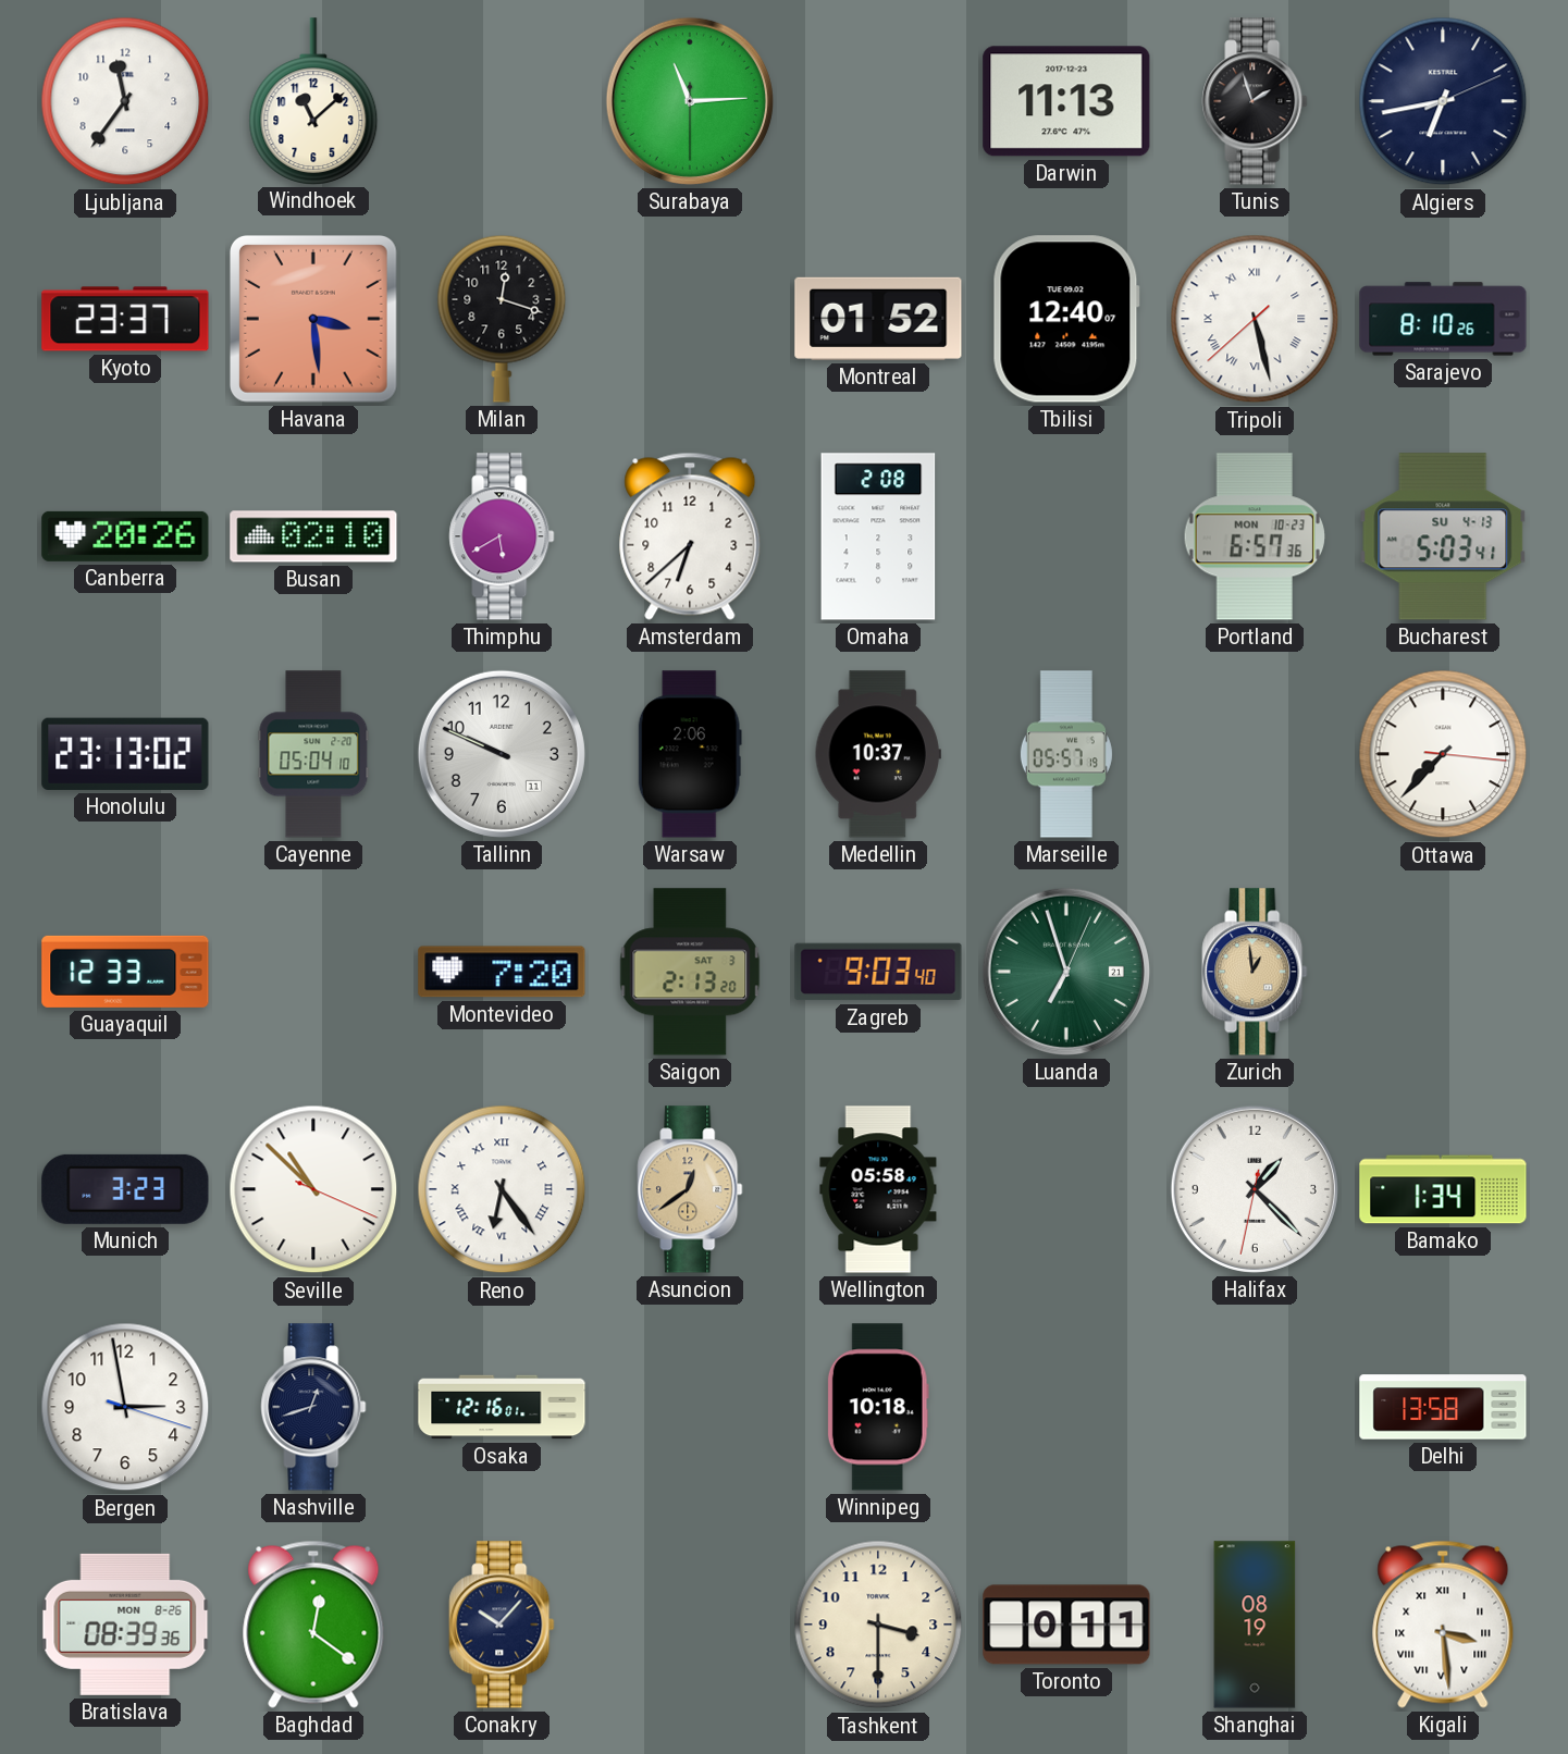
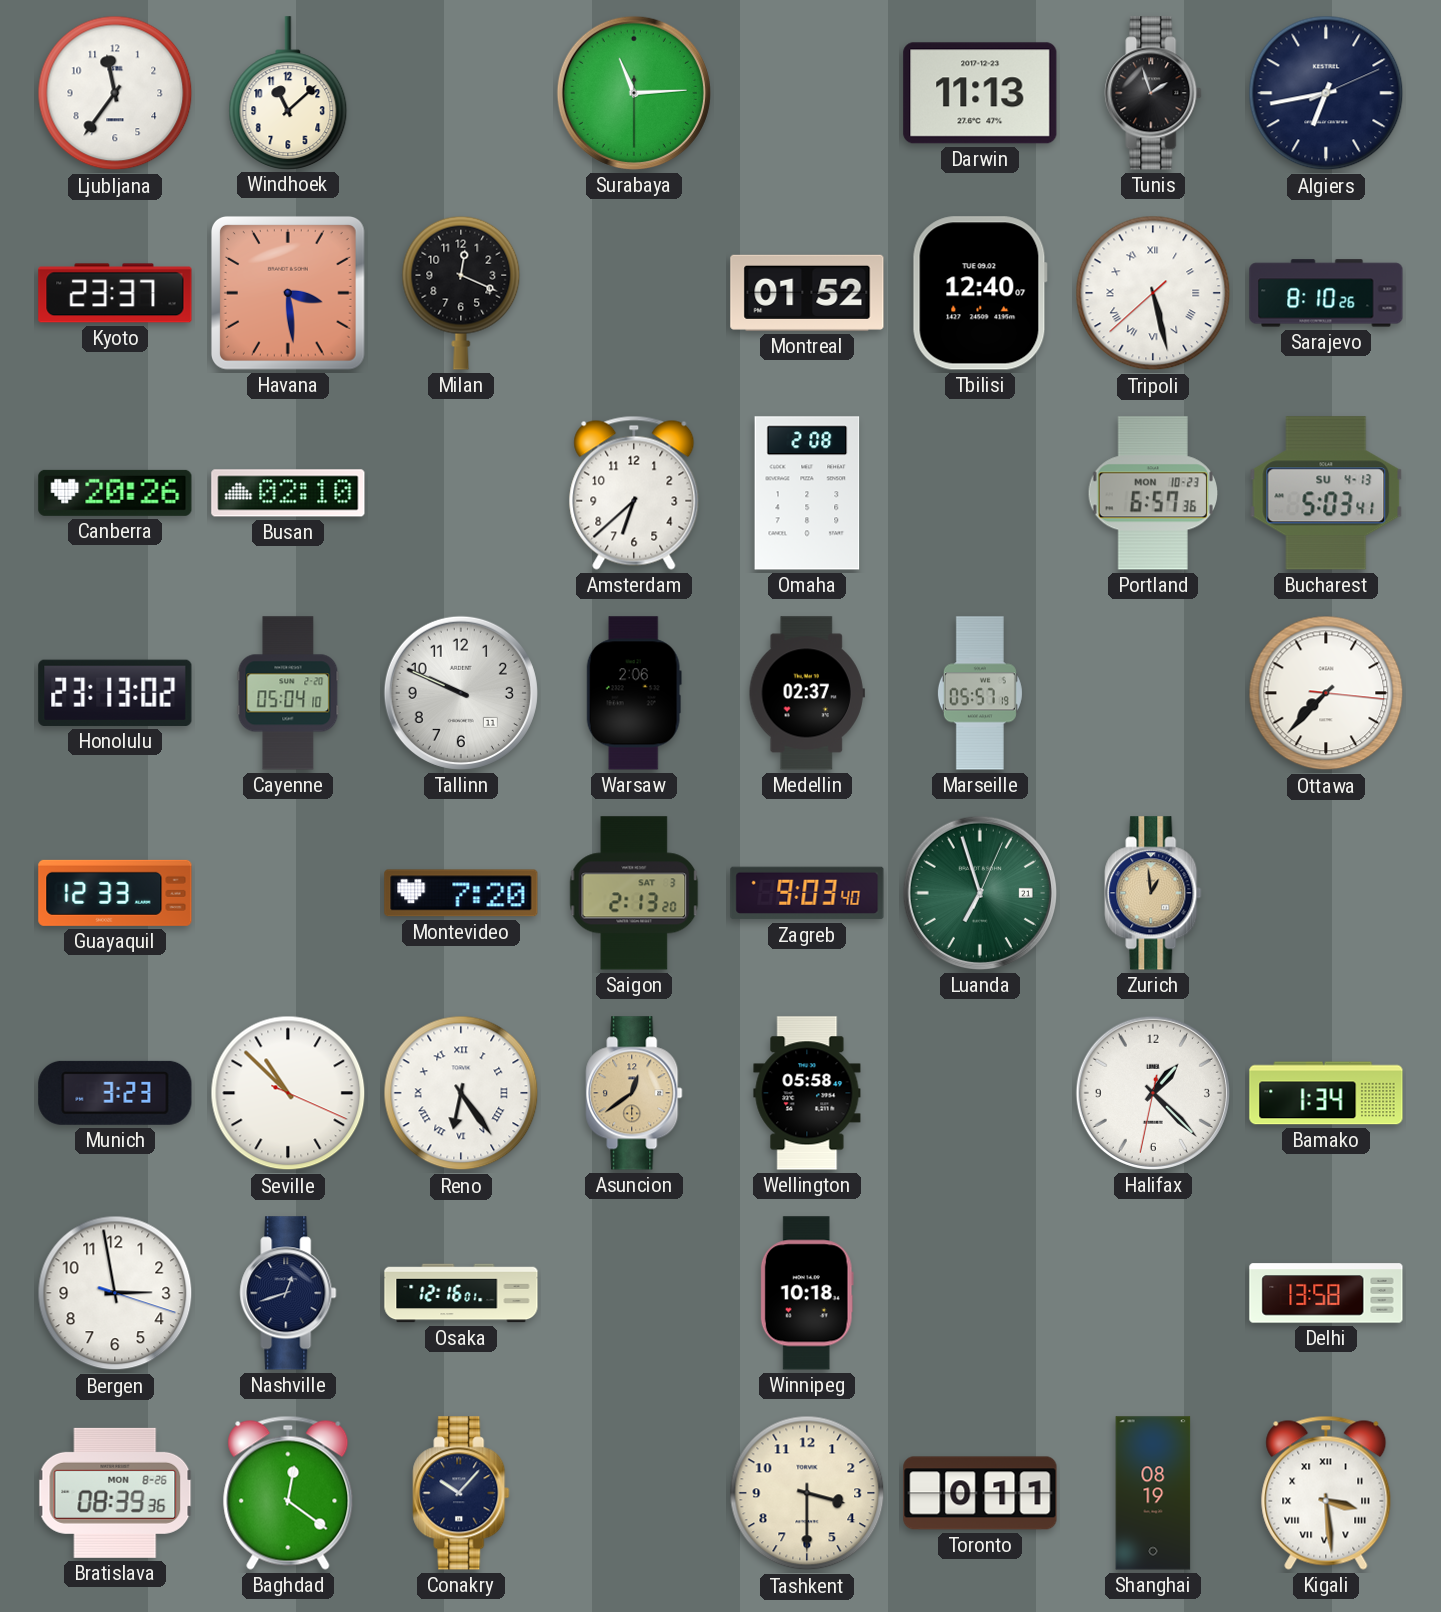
Milan: 12:18 -> 12:19
Thimphu: 5:40 -> none
Medellin: 10:37 -> 02:37
